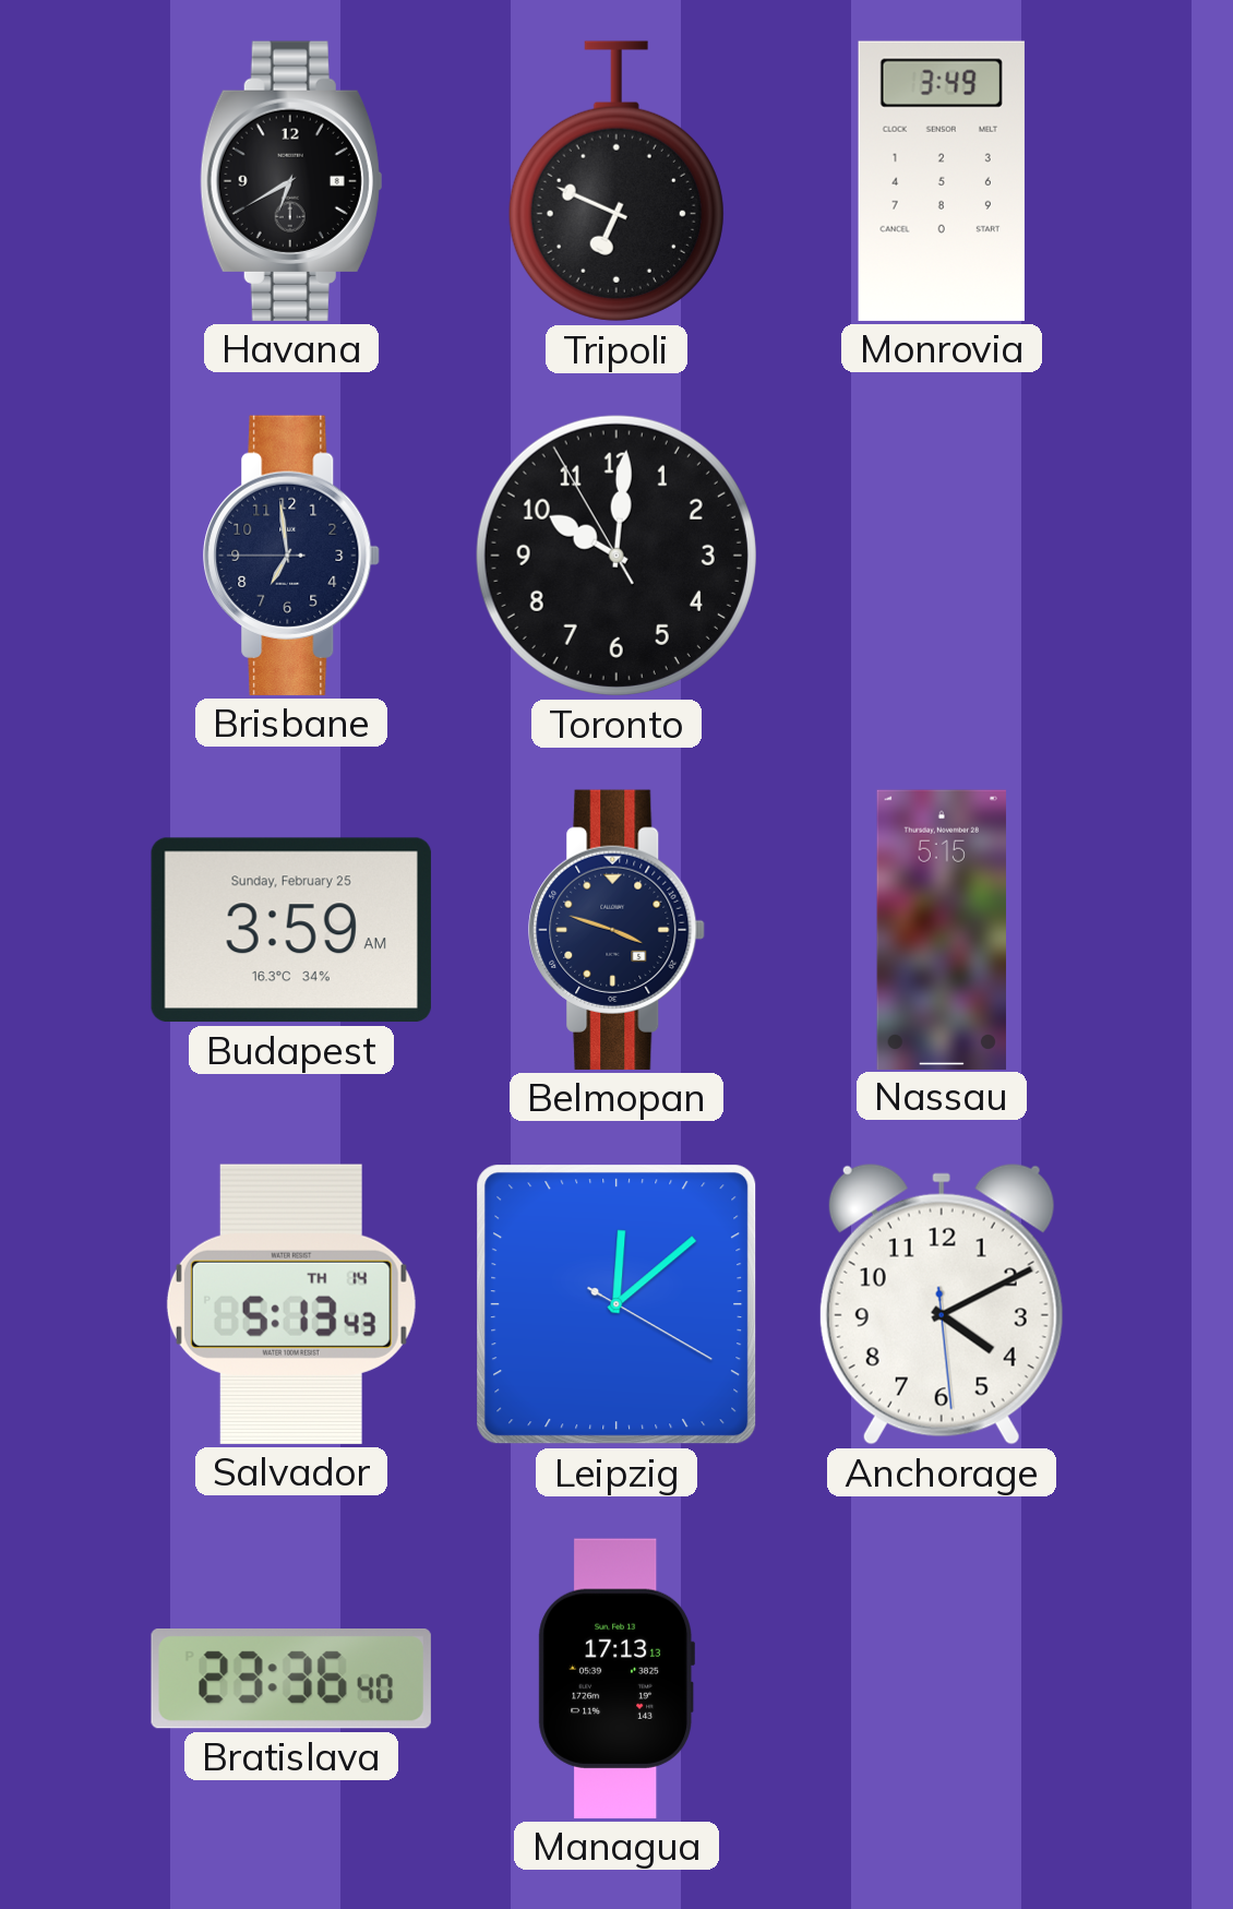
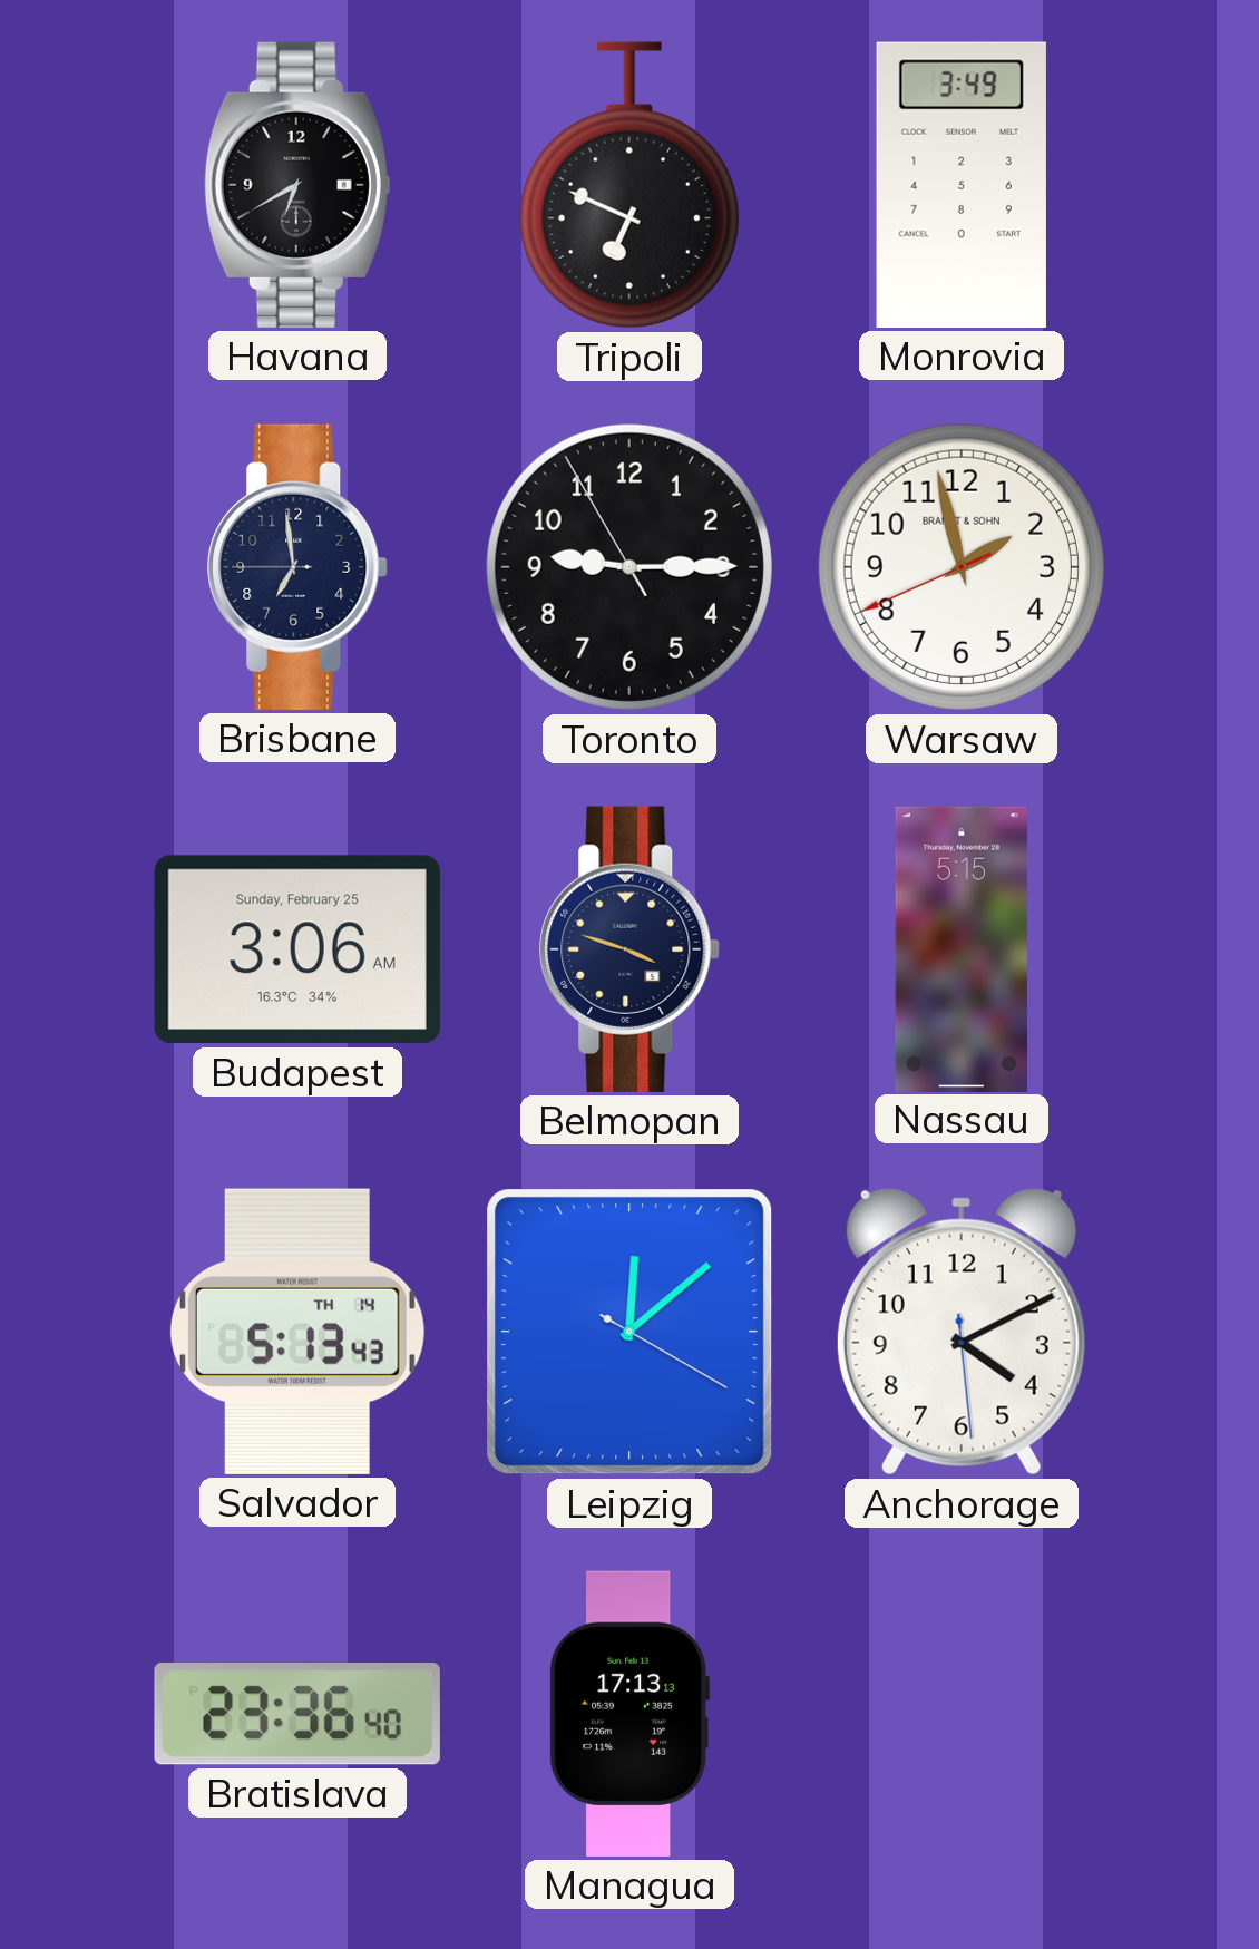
Toronto: 10:00 -> 9:14
Warsaw: none -> 1:57
Budapest: 3:59 -> 3:06
